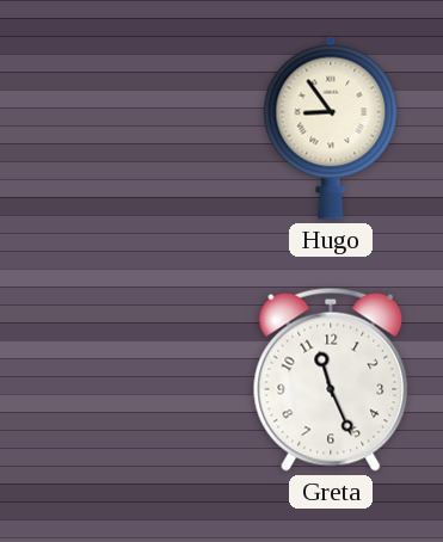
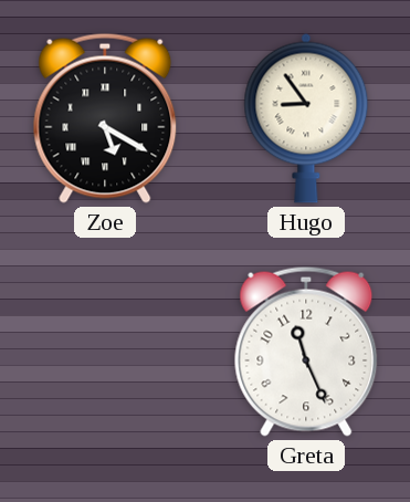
Zoe: none -> 5:20
